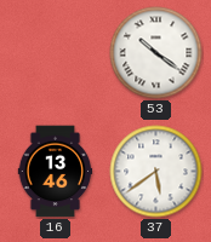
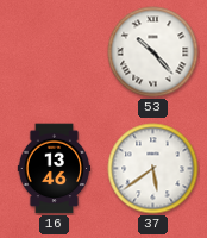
53: 10:21 -> 10:23
